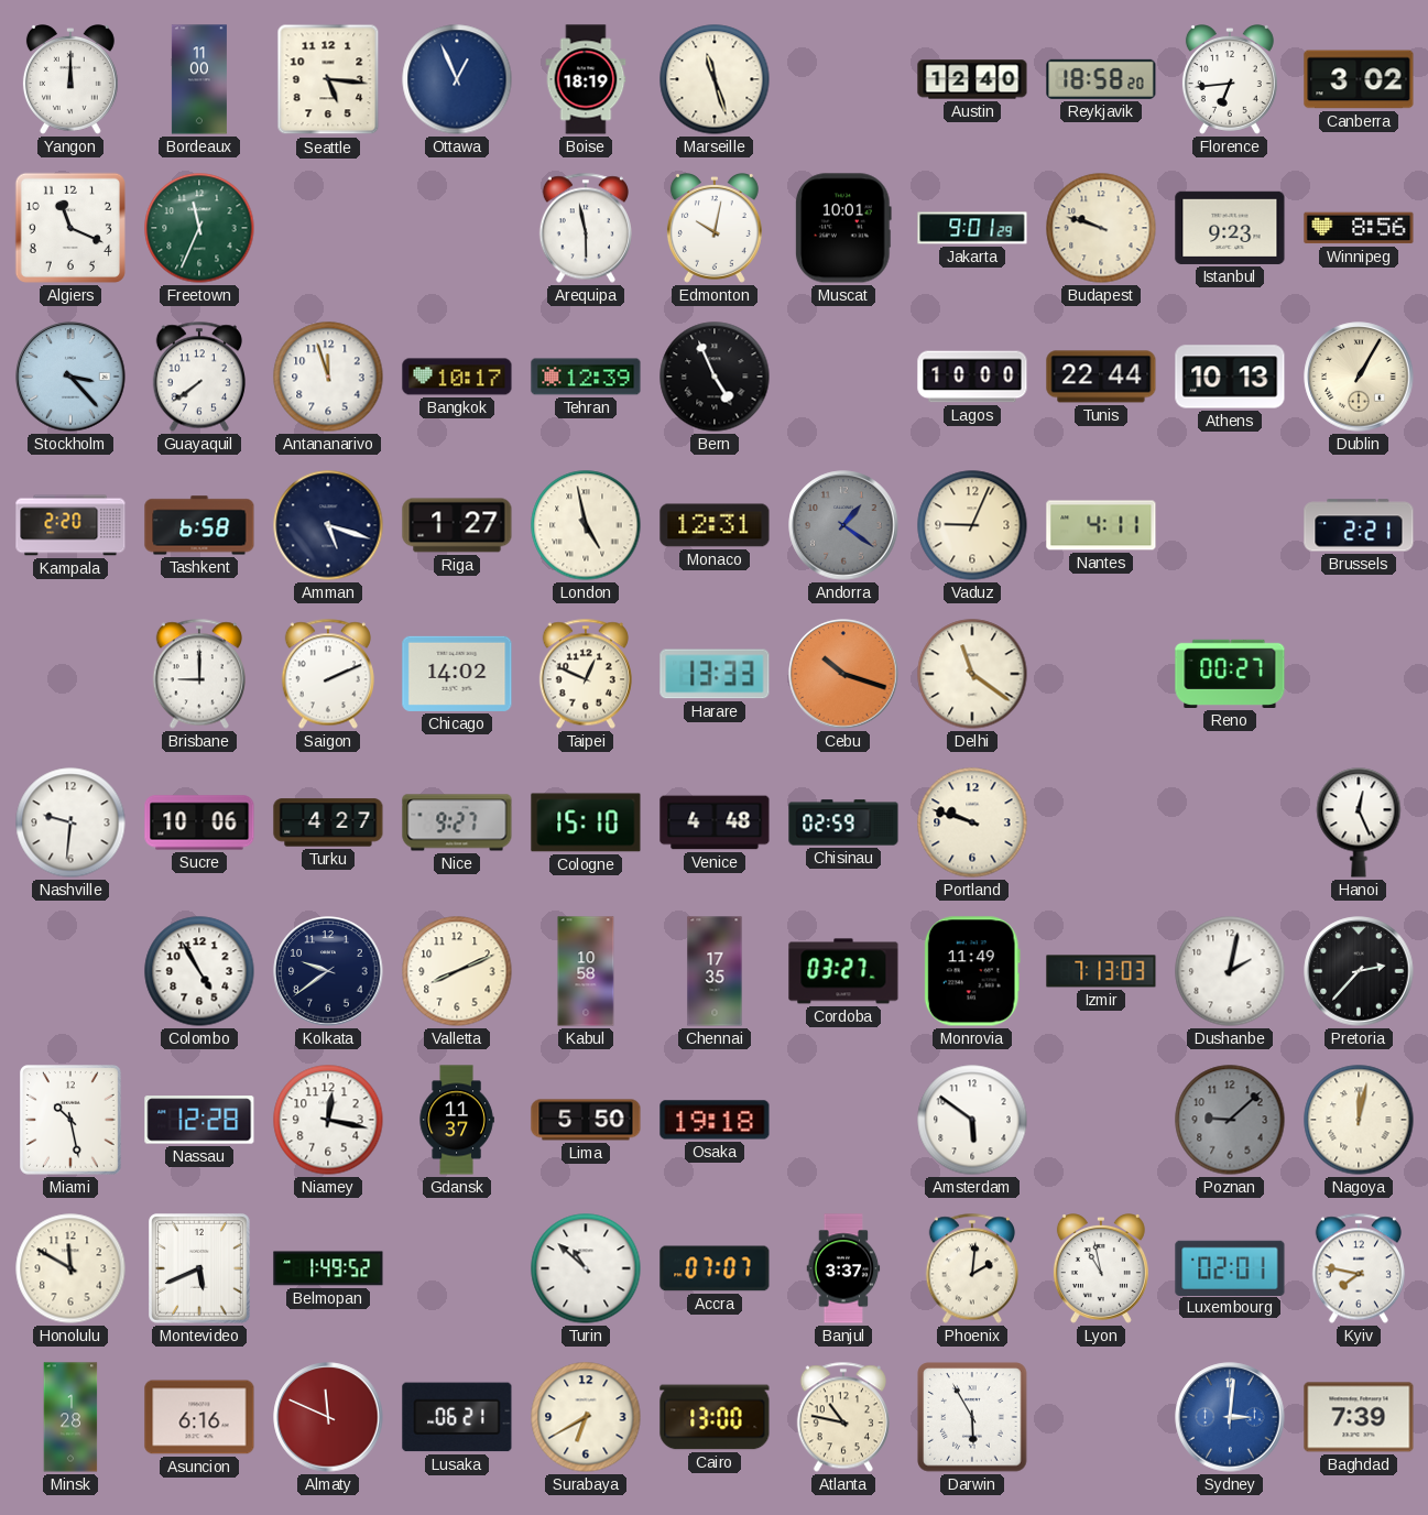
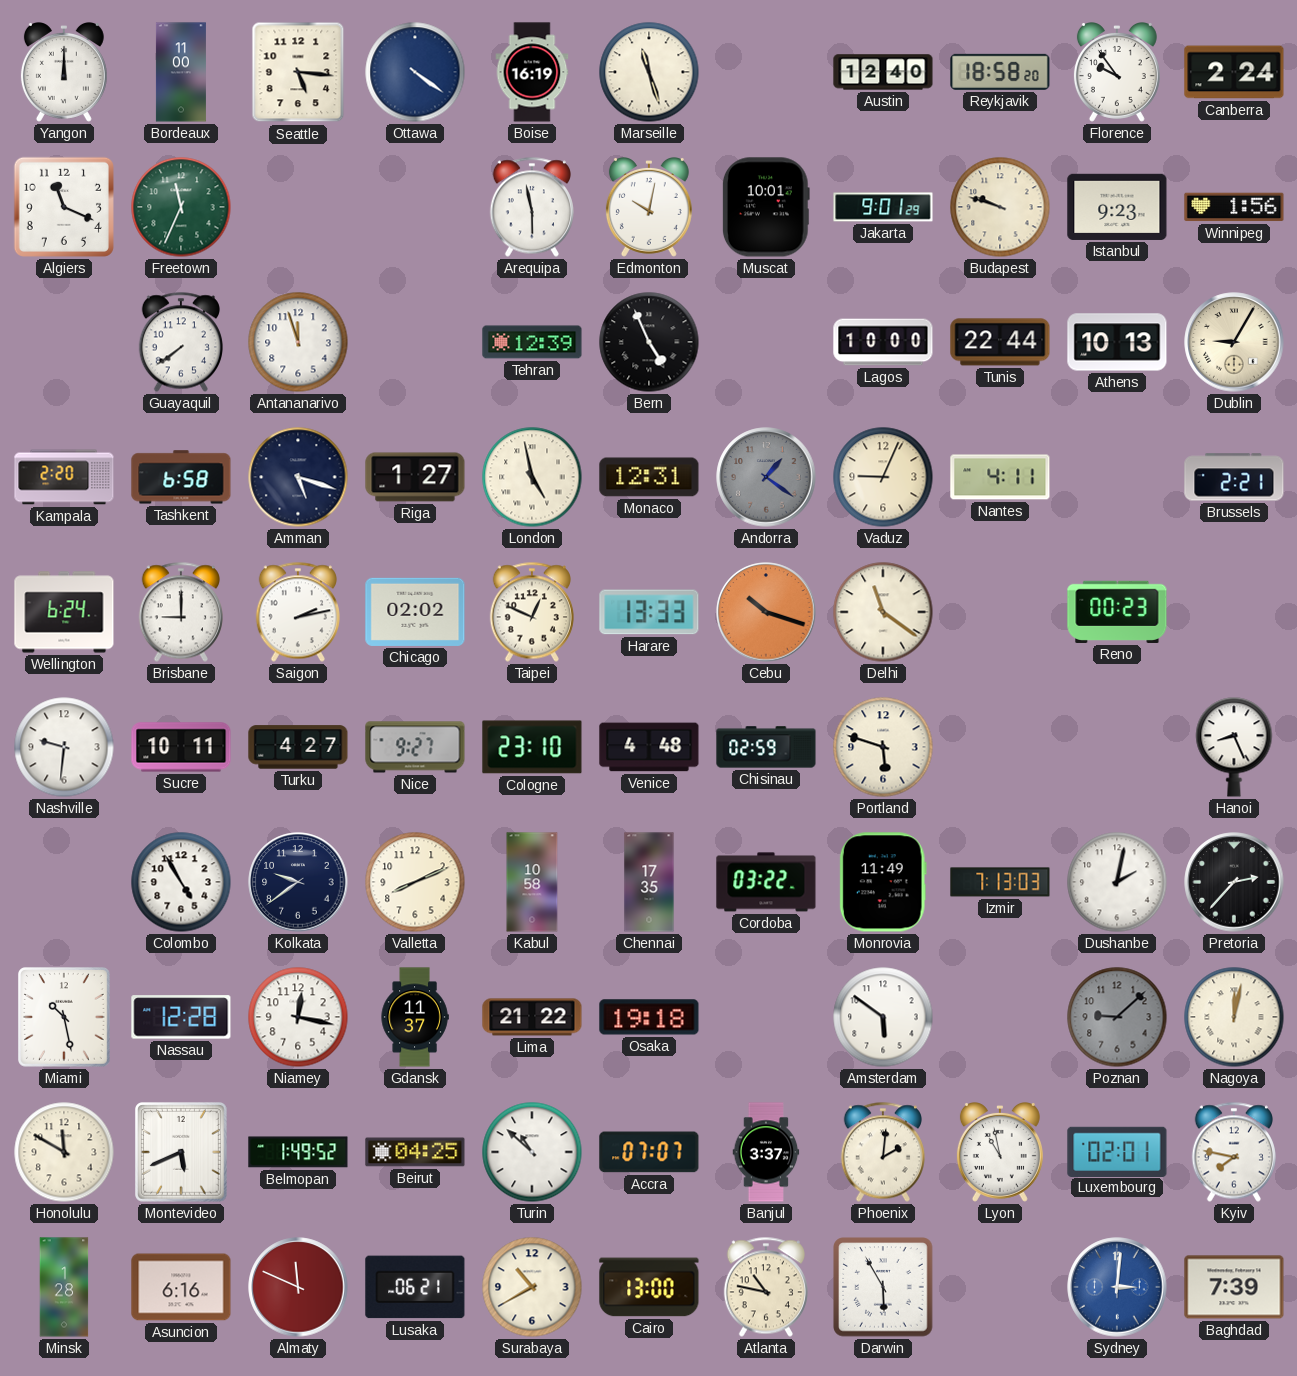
Ottawa: 12:56 -> 4:21
Boise: 18:19 -> 16:19
Florence: 6:44 -> 9:54
Canberra: 3:02 -> 2:24
Winnipeg: 8:56 -> 1:56
Stockholm: 3:23 -> none
Bangkok: 10:17 -> none
Dublin: 1:05 -> 9:05
Wellington: none -> 6:24
Saigon: 2:11 -> 2:13
Chicago: 14:02 -> 02:02
Reno: 00:27 -> 00:23
Sucre: 10:06 -> 10:11
Cologne: 15:10 -> 23:10
Portland: 9:48 -> 5:48
Hanoi: 12:26 -> 8:26
Cordoba: 03:27 -> 03:22
Lima: 5:50 -> 21:22
Beirut: none -> 04:25
Surabaya: 6:40 -> 10:40
